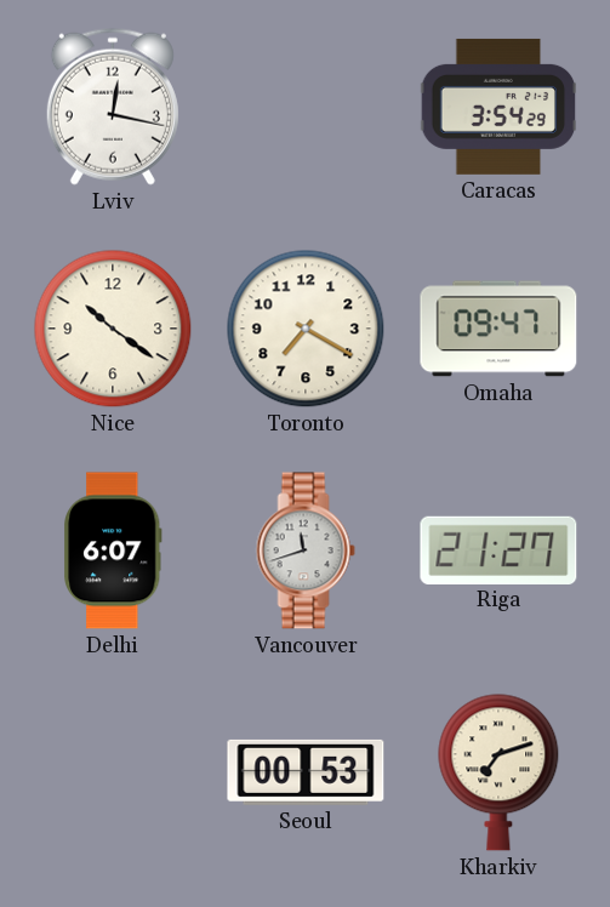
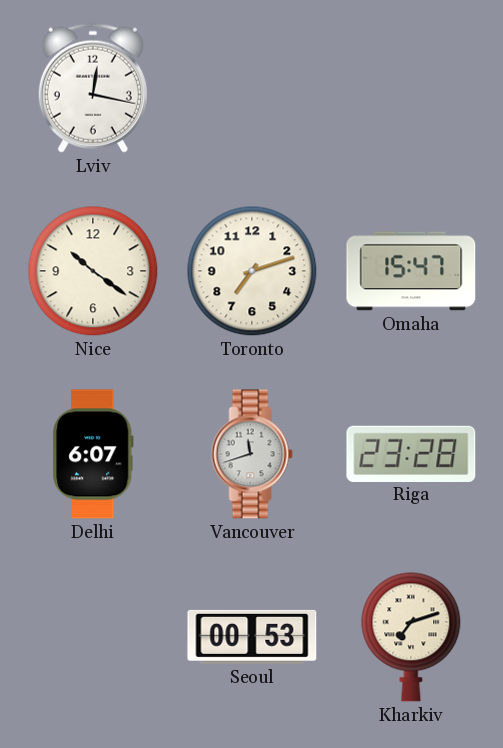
Caracas: 3:54 -> none
Toronto: 7:20 -> 7:12
Omaha: 09:47 -> 15:47
Riga: 21:27 -> 23:28
